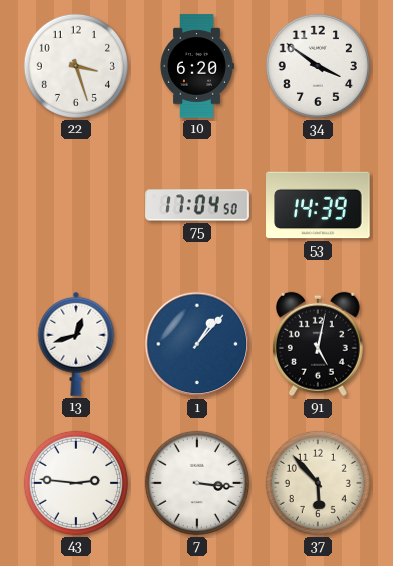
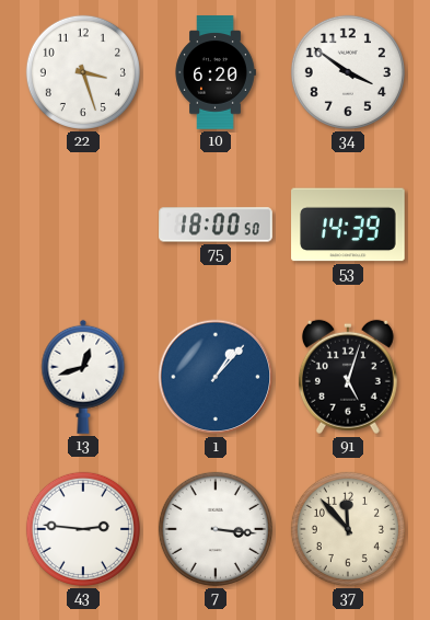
75: 17:04 -> 18:00
91: 5:02 -> 5:03
37: 5:53 -> 11:53
